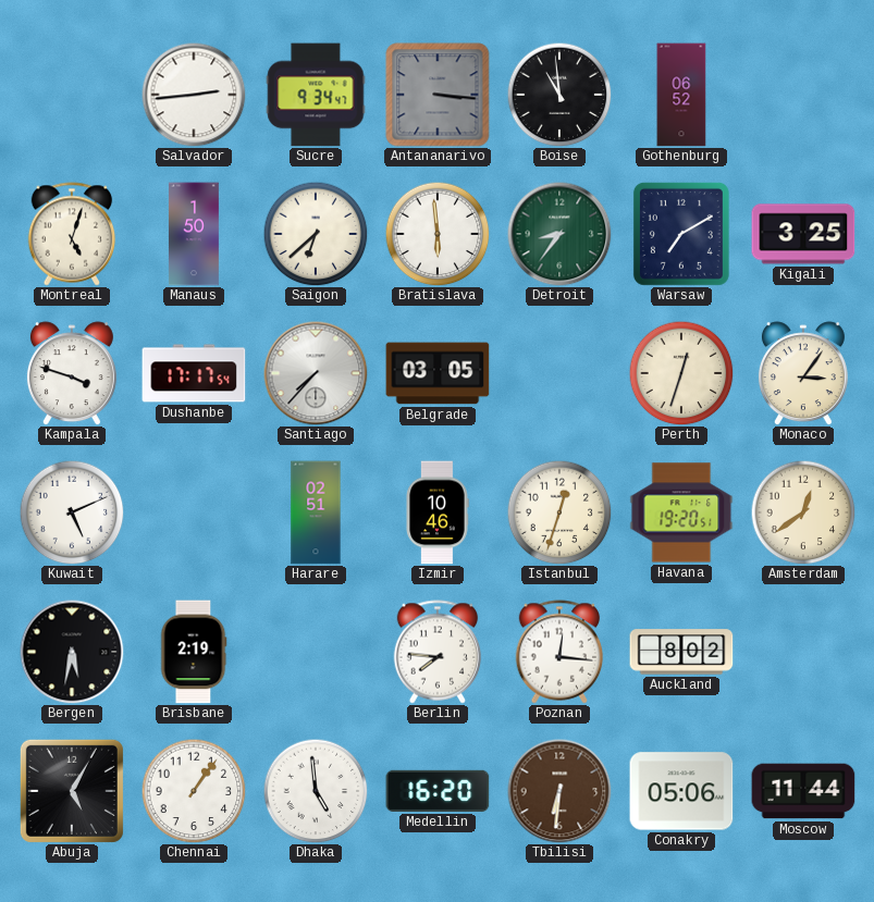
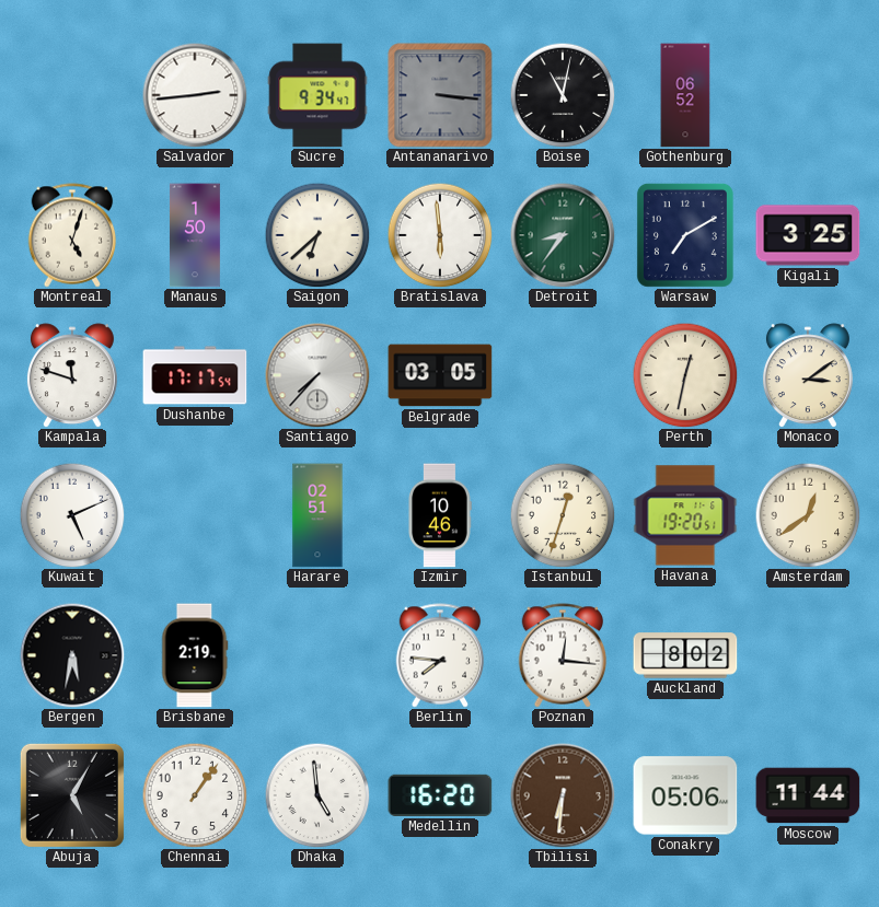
Boise: 10:59 -> 11:02
Kampala: 3:48 -> 11:48
Perth: 12:33 -> 12:32
Monaco: 3:06 -> 3:09
